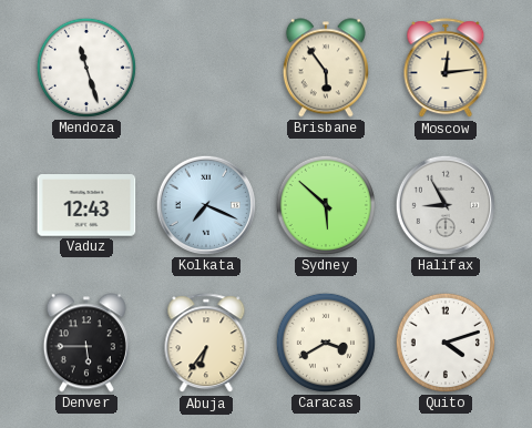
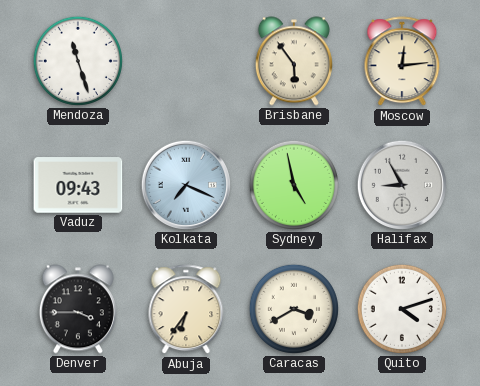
Vaduz: 12:43 -> 09:43
Sydney: 5:52 -> 4:58
Denver: 5:45 -> 3:45
